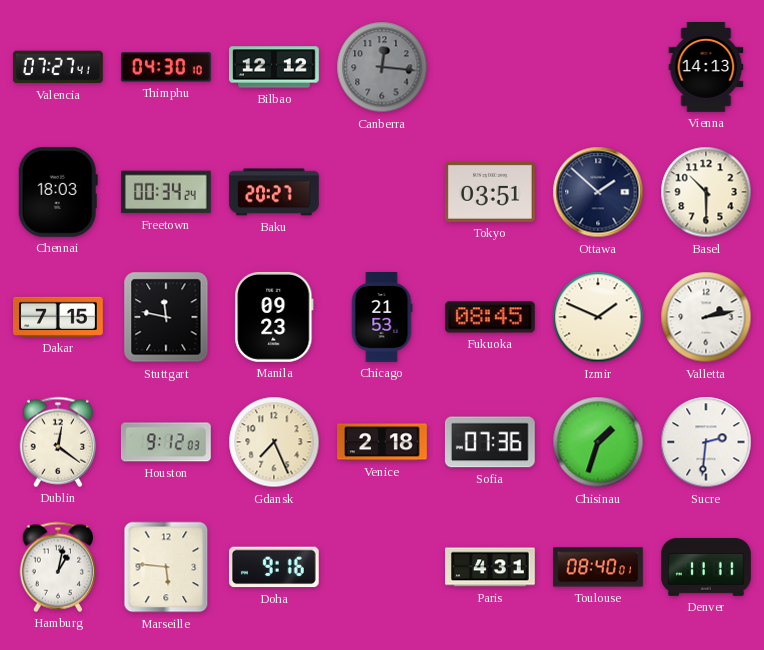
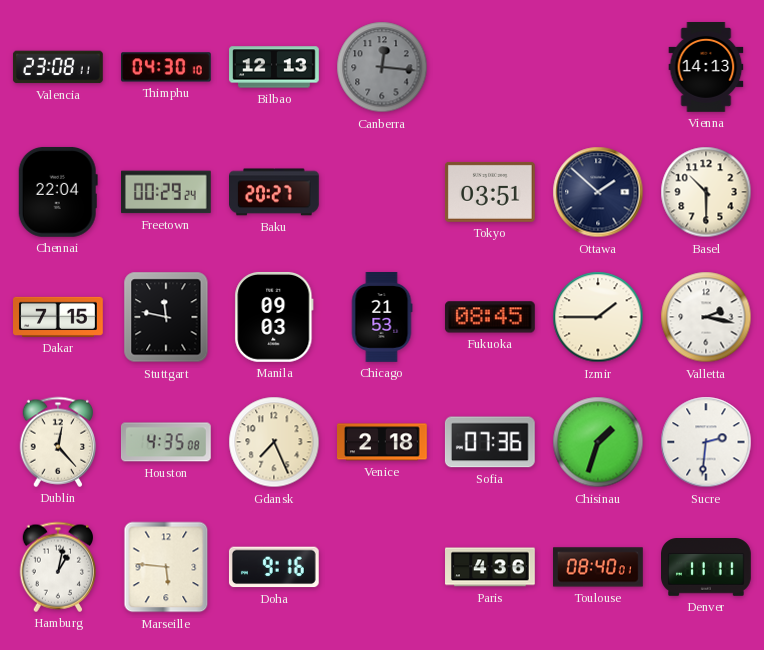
Valencia: 07:27 -> 23:08
Bilbao: 12:12 -> 12:13
Chennai: 18:03 -> 22:04
Freetown: 00:34 -> 00:29
Manila: 09:23 -> 09:03
Izmir: 1:49 -> 1:45
Valletta: 2:13 -> 2:17
Dublin: 12:21 -> 12:23
Houston: 9:12 -> 4:35
Paris: 4:31 -> 4:36
